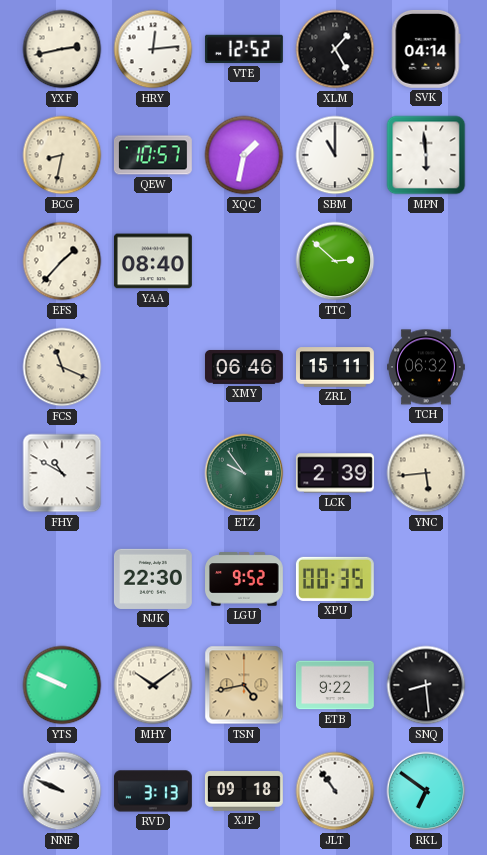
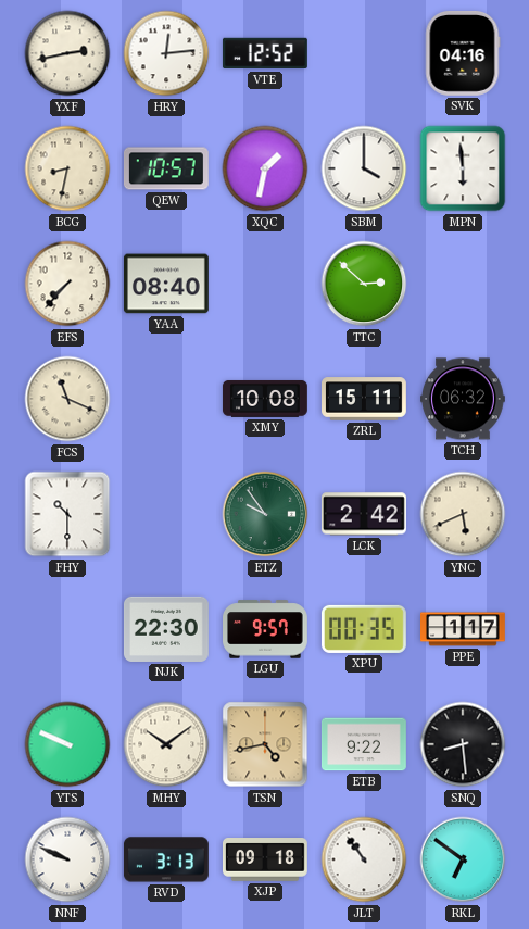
XLM: 1:25 -> none
SVK: 04:14 -> 04:16
SBM: 11:00 -> 4:00
EFS: 1:37 -> 7:37
XMY: 06:46 -> 10:08
FHY: 10:50 -> 10:30
LCK: 2:39 -> 2:42
YNC: 5:44 -> 5:41
LGU: 9:52 -> 9:57
PPE: none -> 1:17
